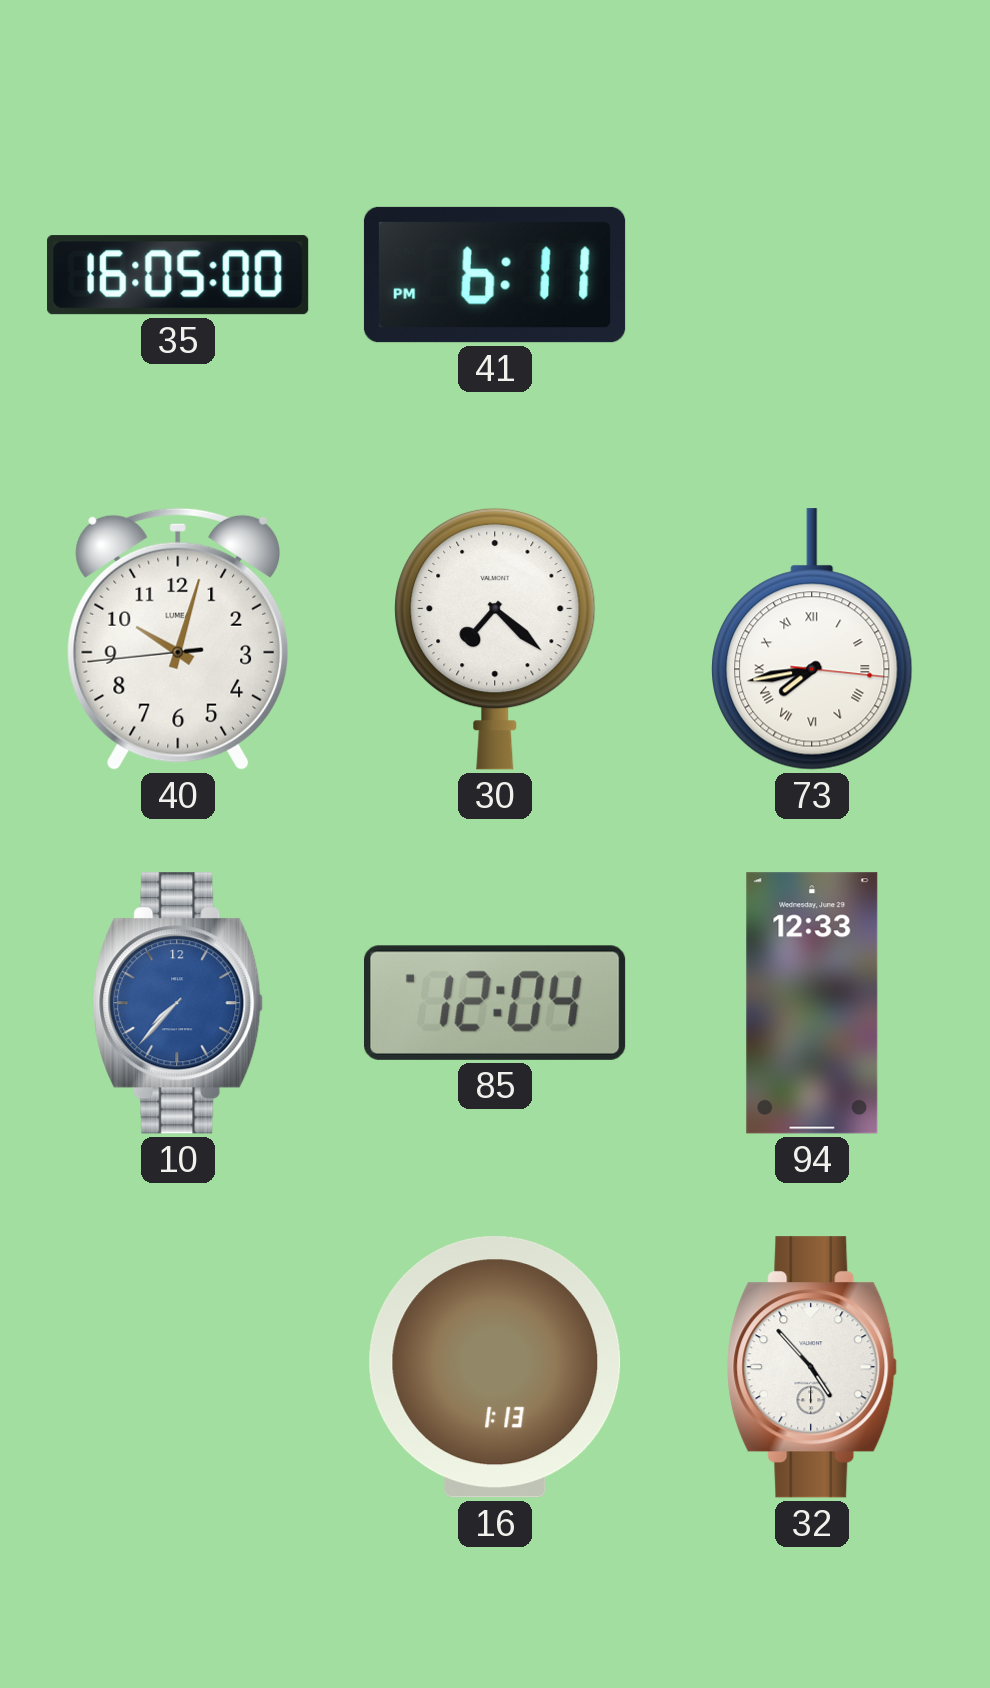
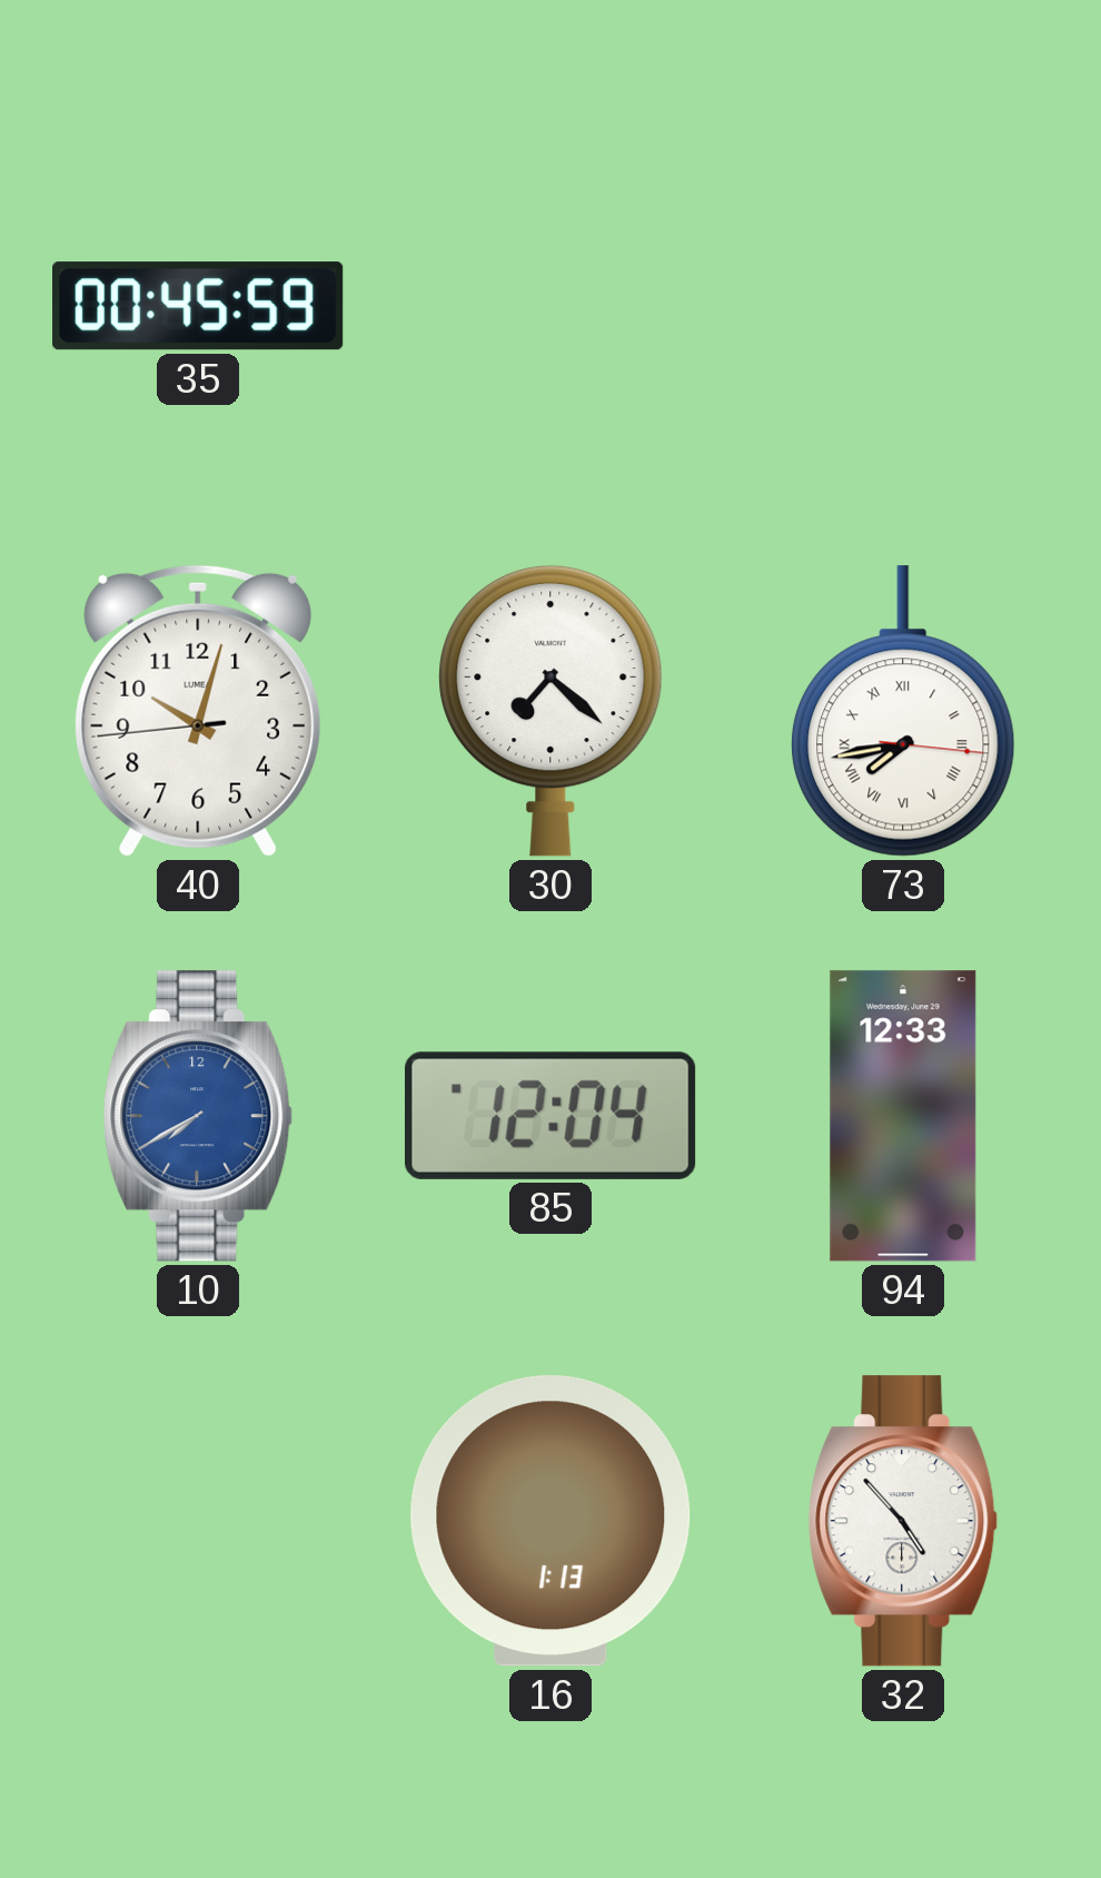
35: 16:05 -> 00:45
41: 6:11 -> none
10: 7:37 -> 7:40
